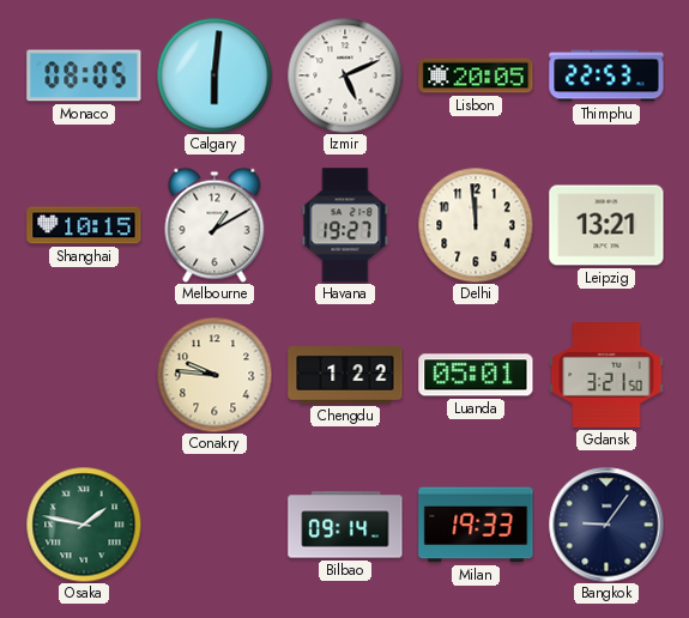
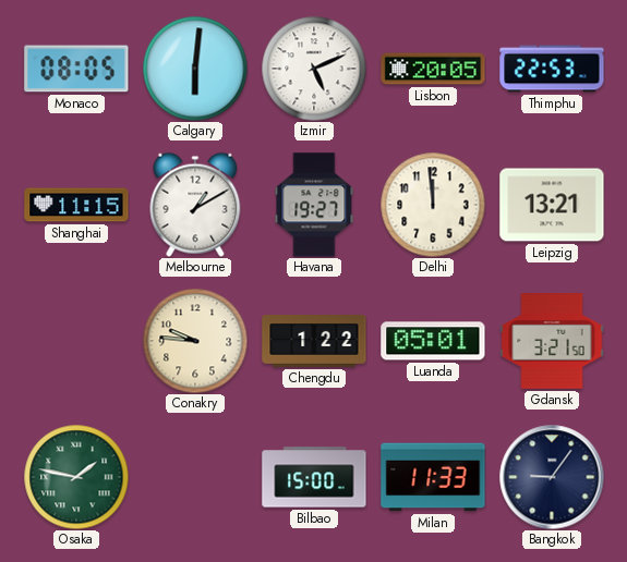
Shanghai: 10:15 -> 11:15
Bilbao: 09:14 -> 15:00
Milan: 19:33 -> 11:33
